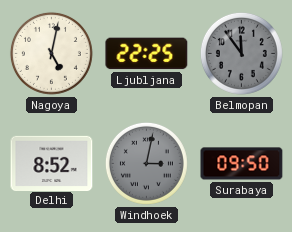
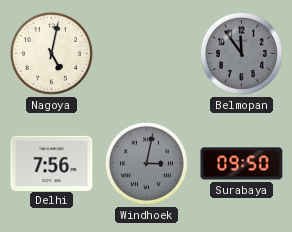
Ljubljana: 22:25 -> none
Delhi: 8:52 -> 7:56
